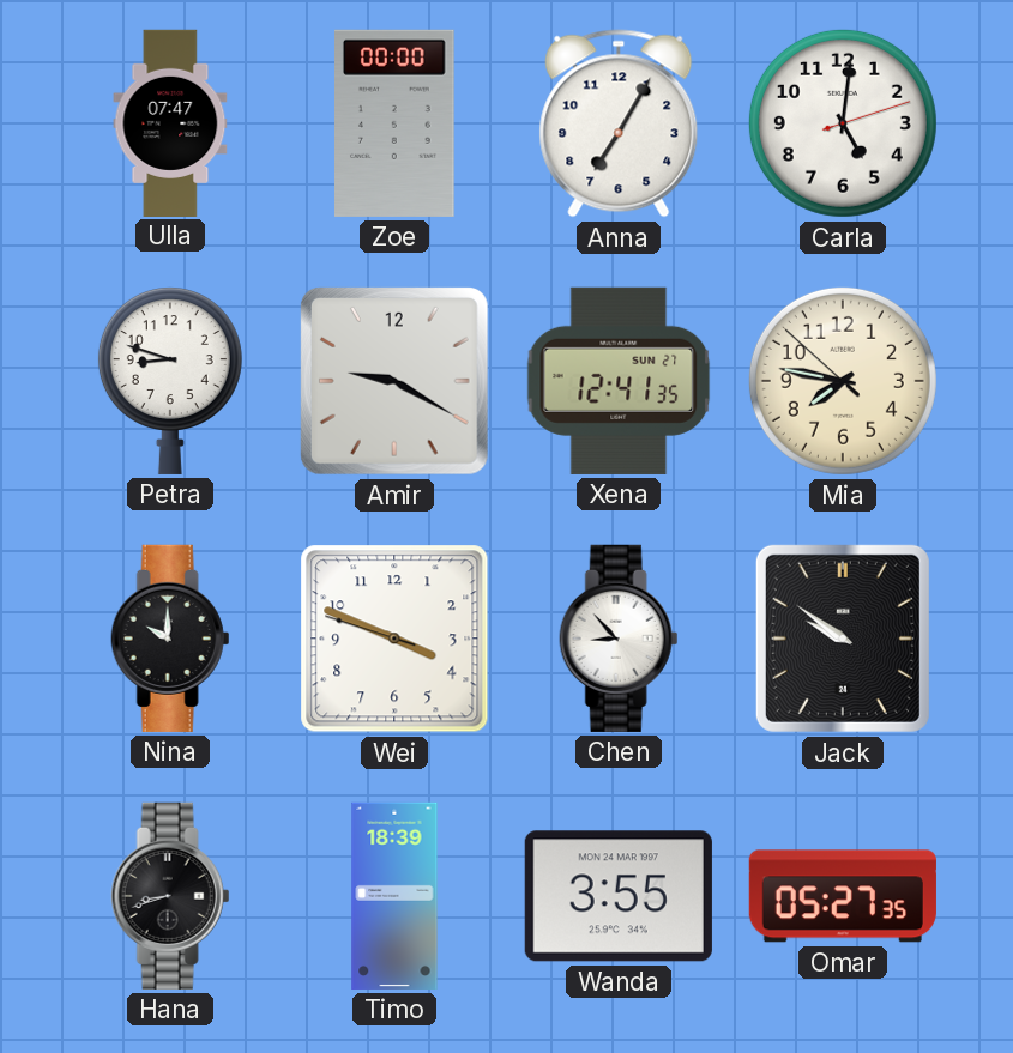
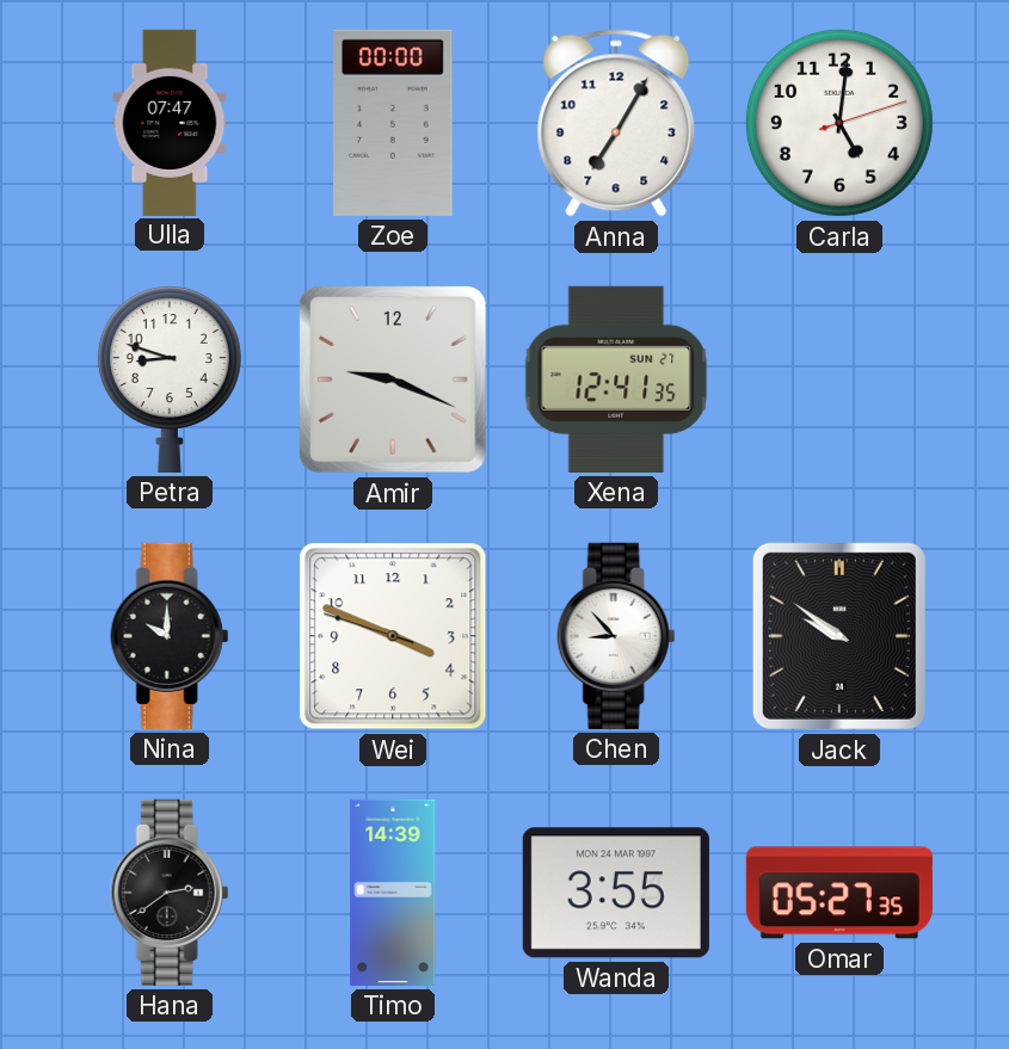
Amir: 9:20 -> 9:19
Mia: 7:46 -> none
Hana: 8:42 -> 2:39
Timo: 18:39 -> 14:39
